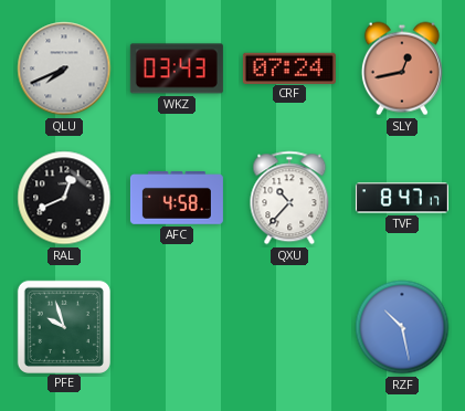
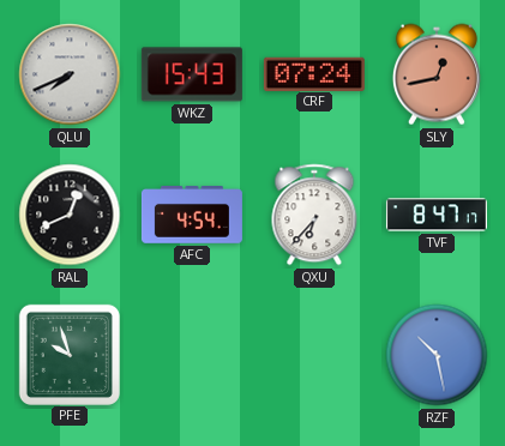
WKZ: 03:43 -> 15:43
AFC: 4:58 -> 4:54
QXU: 10:37 -> 6:37
